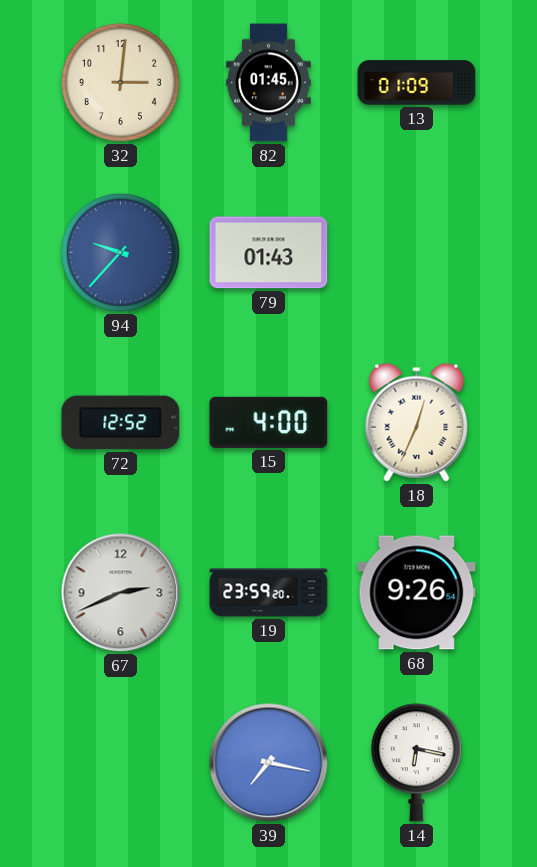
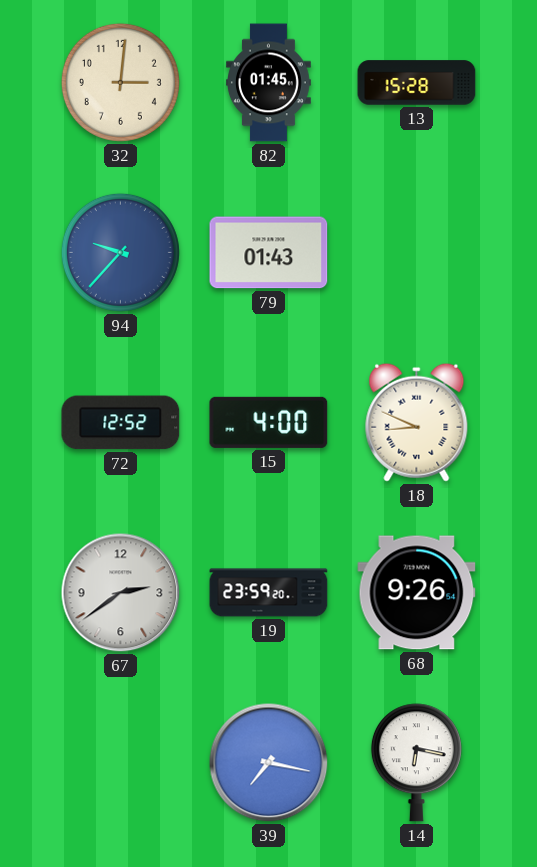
13: 01:09 -> 15:28
18: 12:34 -> 8:49
67: 2:41 -> 2:39
